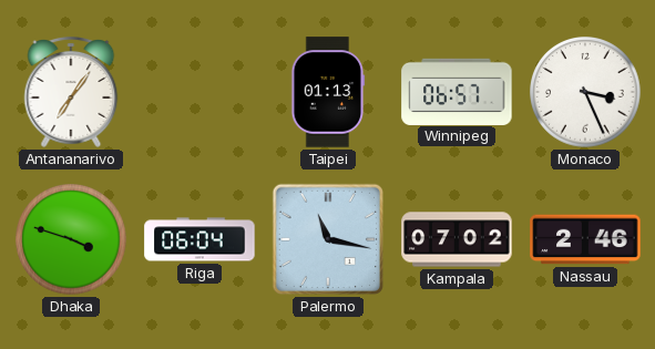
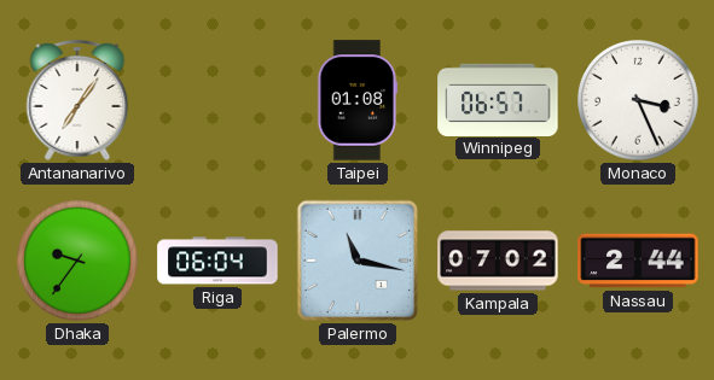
Taipei: 01:13 -> 01:08
Dhaka: 3:48 -> 9:36
Nassau: 2:46 -> 2:44
